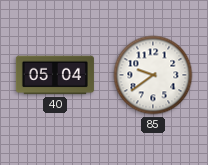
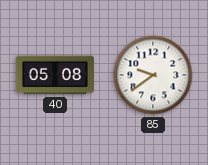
40: 05:04 -> 05:08
